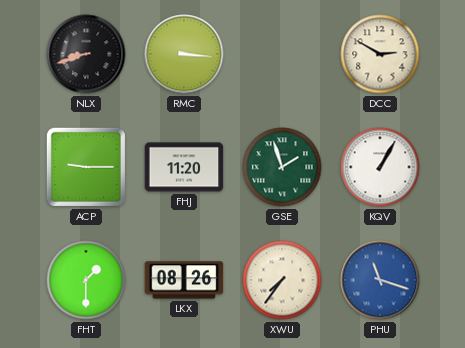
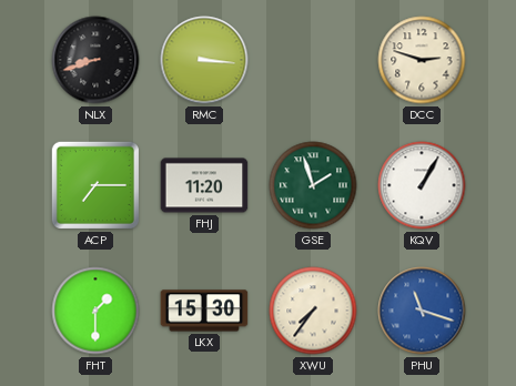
DCC: 2:50 -> 2:48
ACP: 9:15 -> 7:15
LKX: 08:26 -> 15:30
